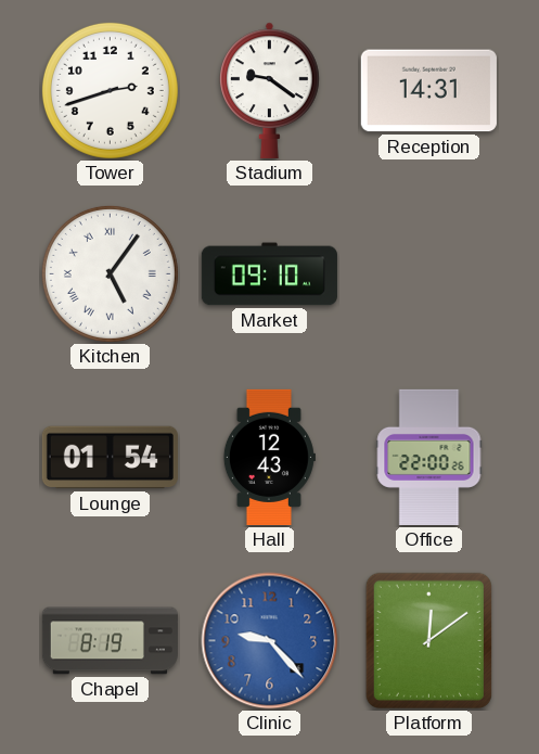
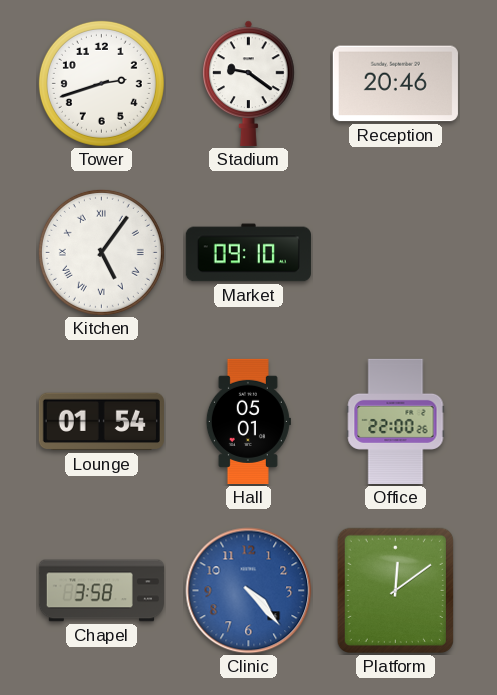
Reception: 14:31 -> 20:46
Hall: 12:43 -> 05:01
Chapel: 8:19 -> 3:58
Clinic: 9:23 -> 4:23
